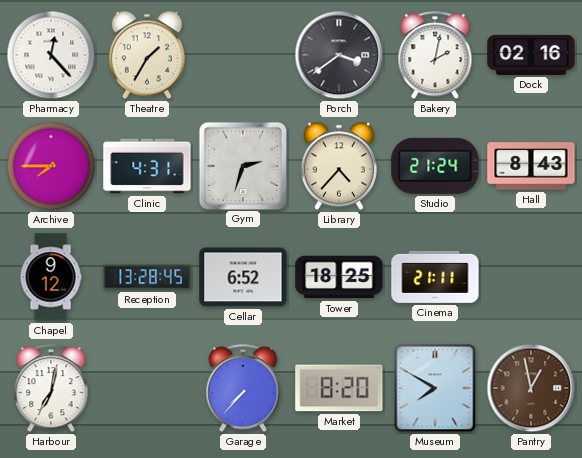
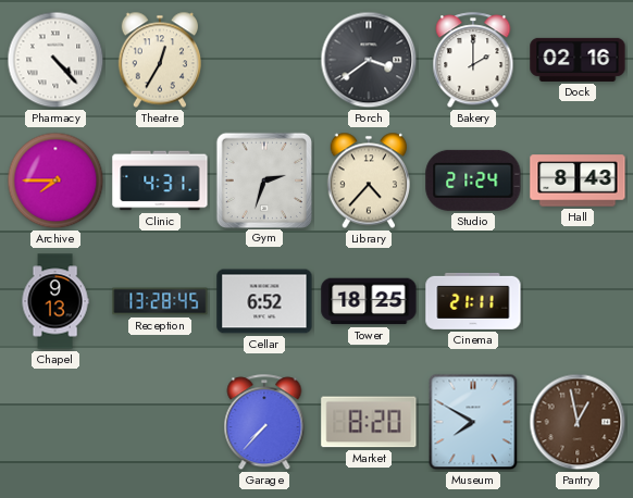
Pharmacy: 12:23 -> 4:23
Theatre: 1:35 -> 12:35
Bakery: 2:02 -> 2:00
Chapel: 9:12 -> 9:13
Harbour: 7:02 -> none
